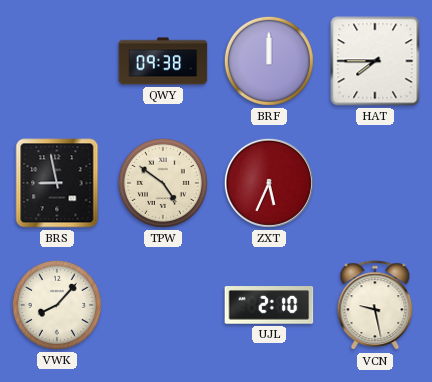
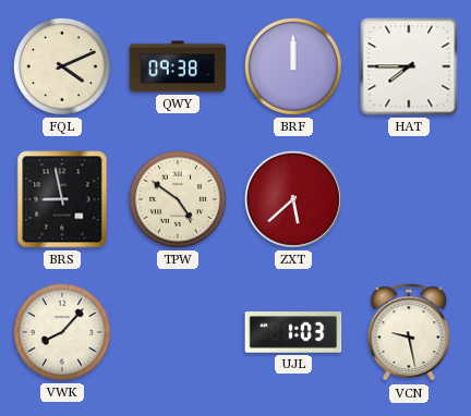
FQL: none -> 4:11
ZXT: 5:34 -> 5:38
UJL: 2:10 -> 1:03
